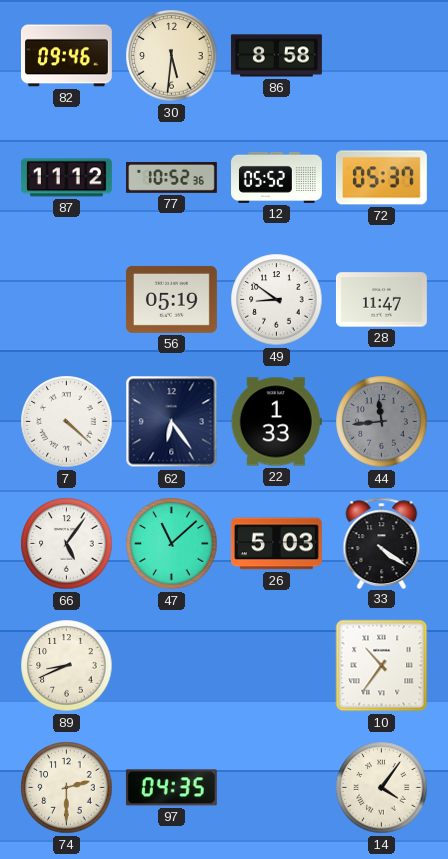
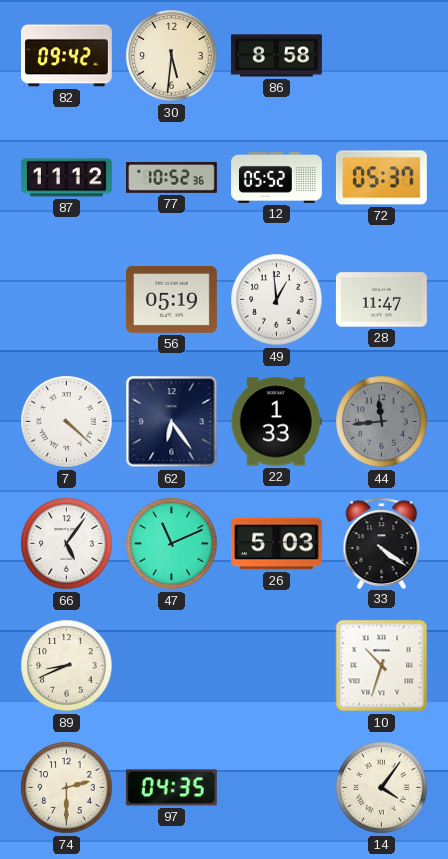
82: 09:46 -> 09:42
49: 8:51 -> 12:59
47: 11:08 -> 11:11
10: 10:36 -> 10:33
